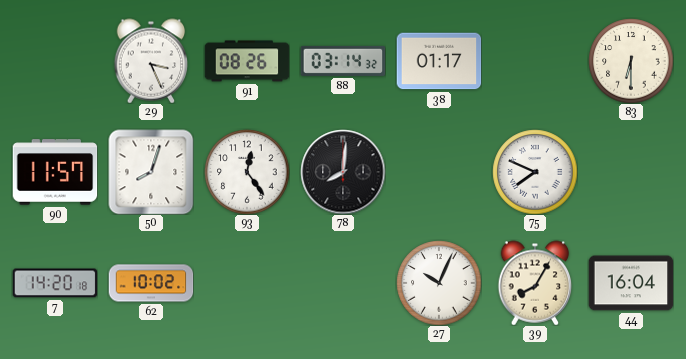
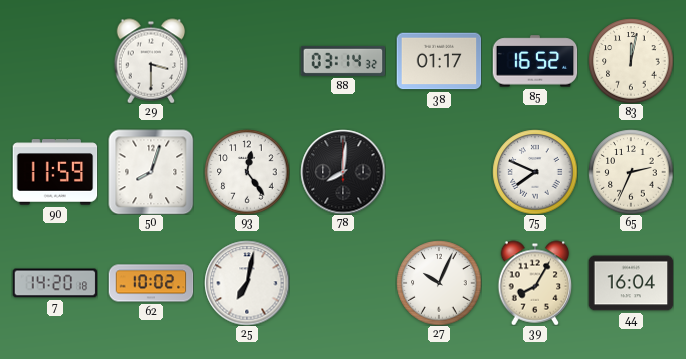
29: 3:26 -> 3:30
91: 08:26 -> none
85: none -> 16:52
83: 6:30 -> 12:02
90: 11:57 -> 11:59
65: none -> 2:34
25: none -> 7:02
